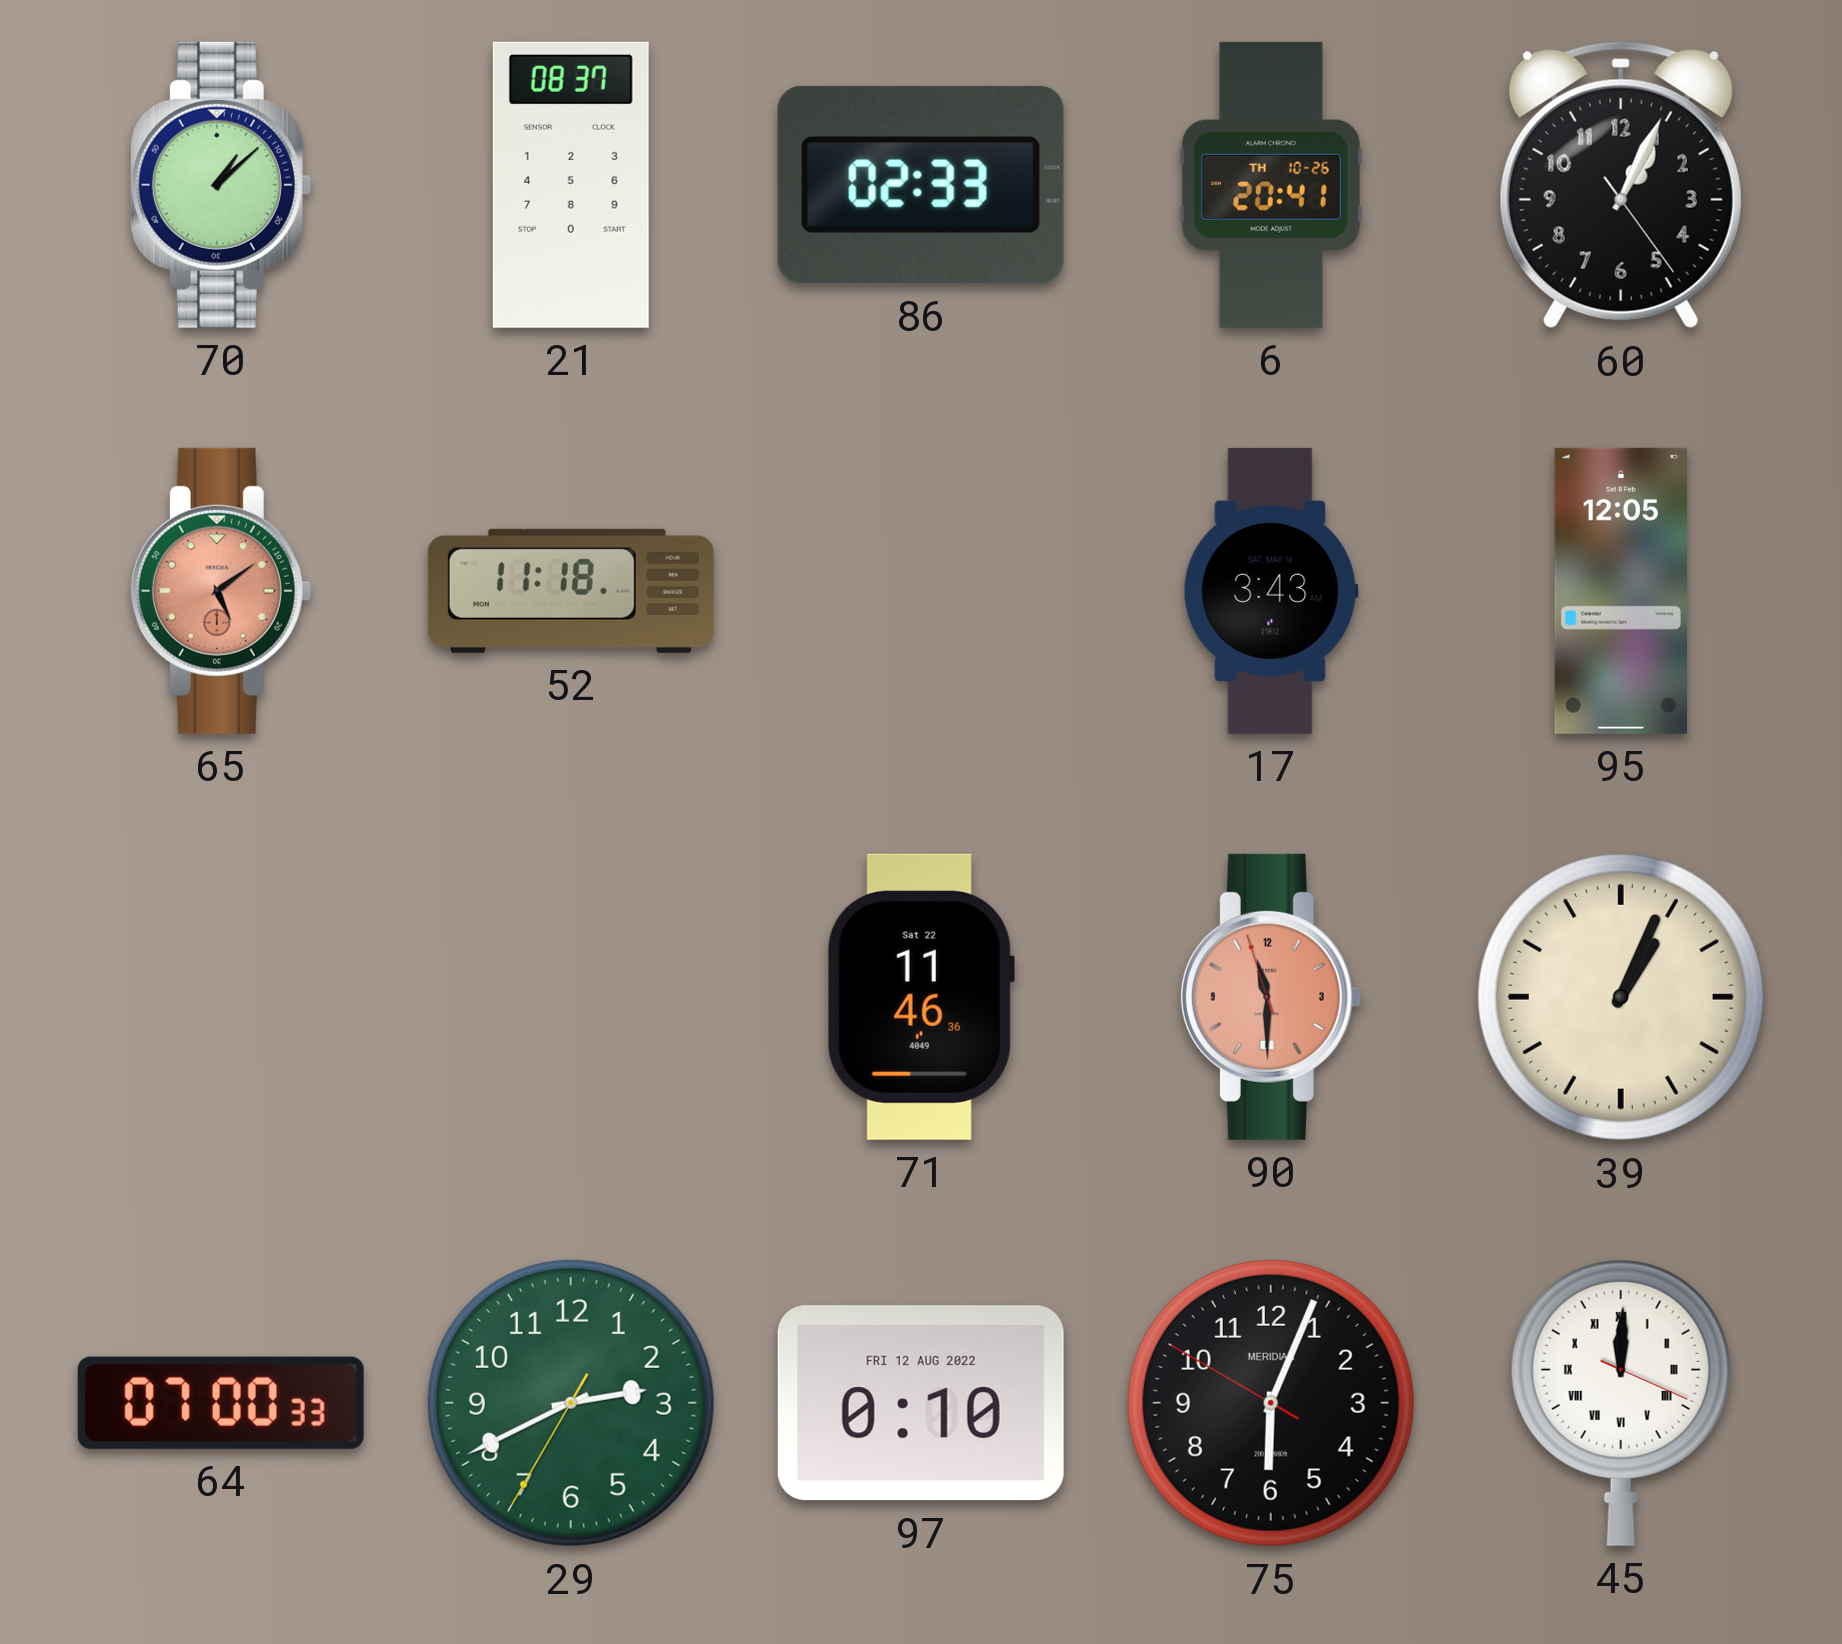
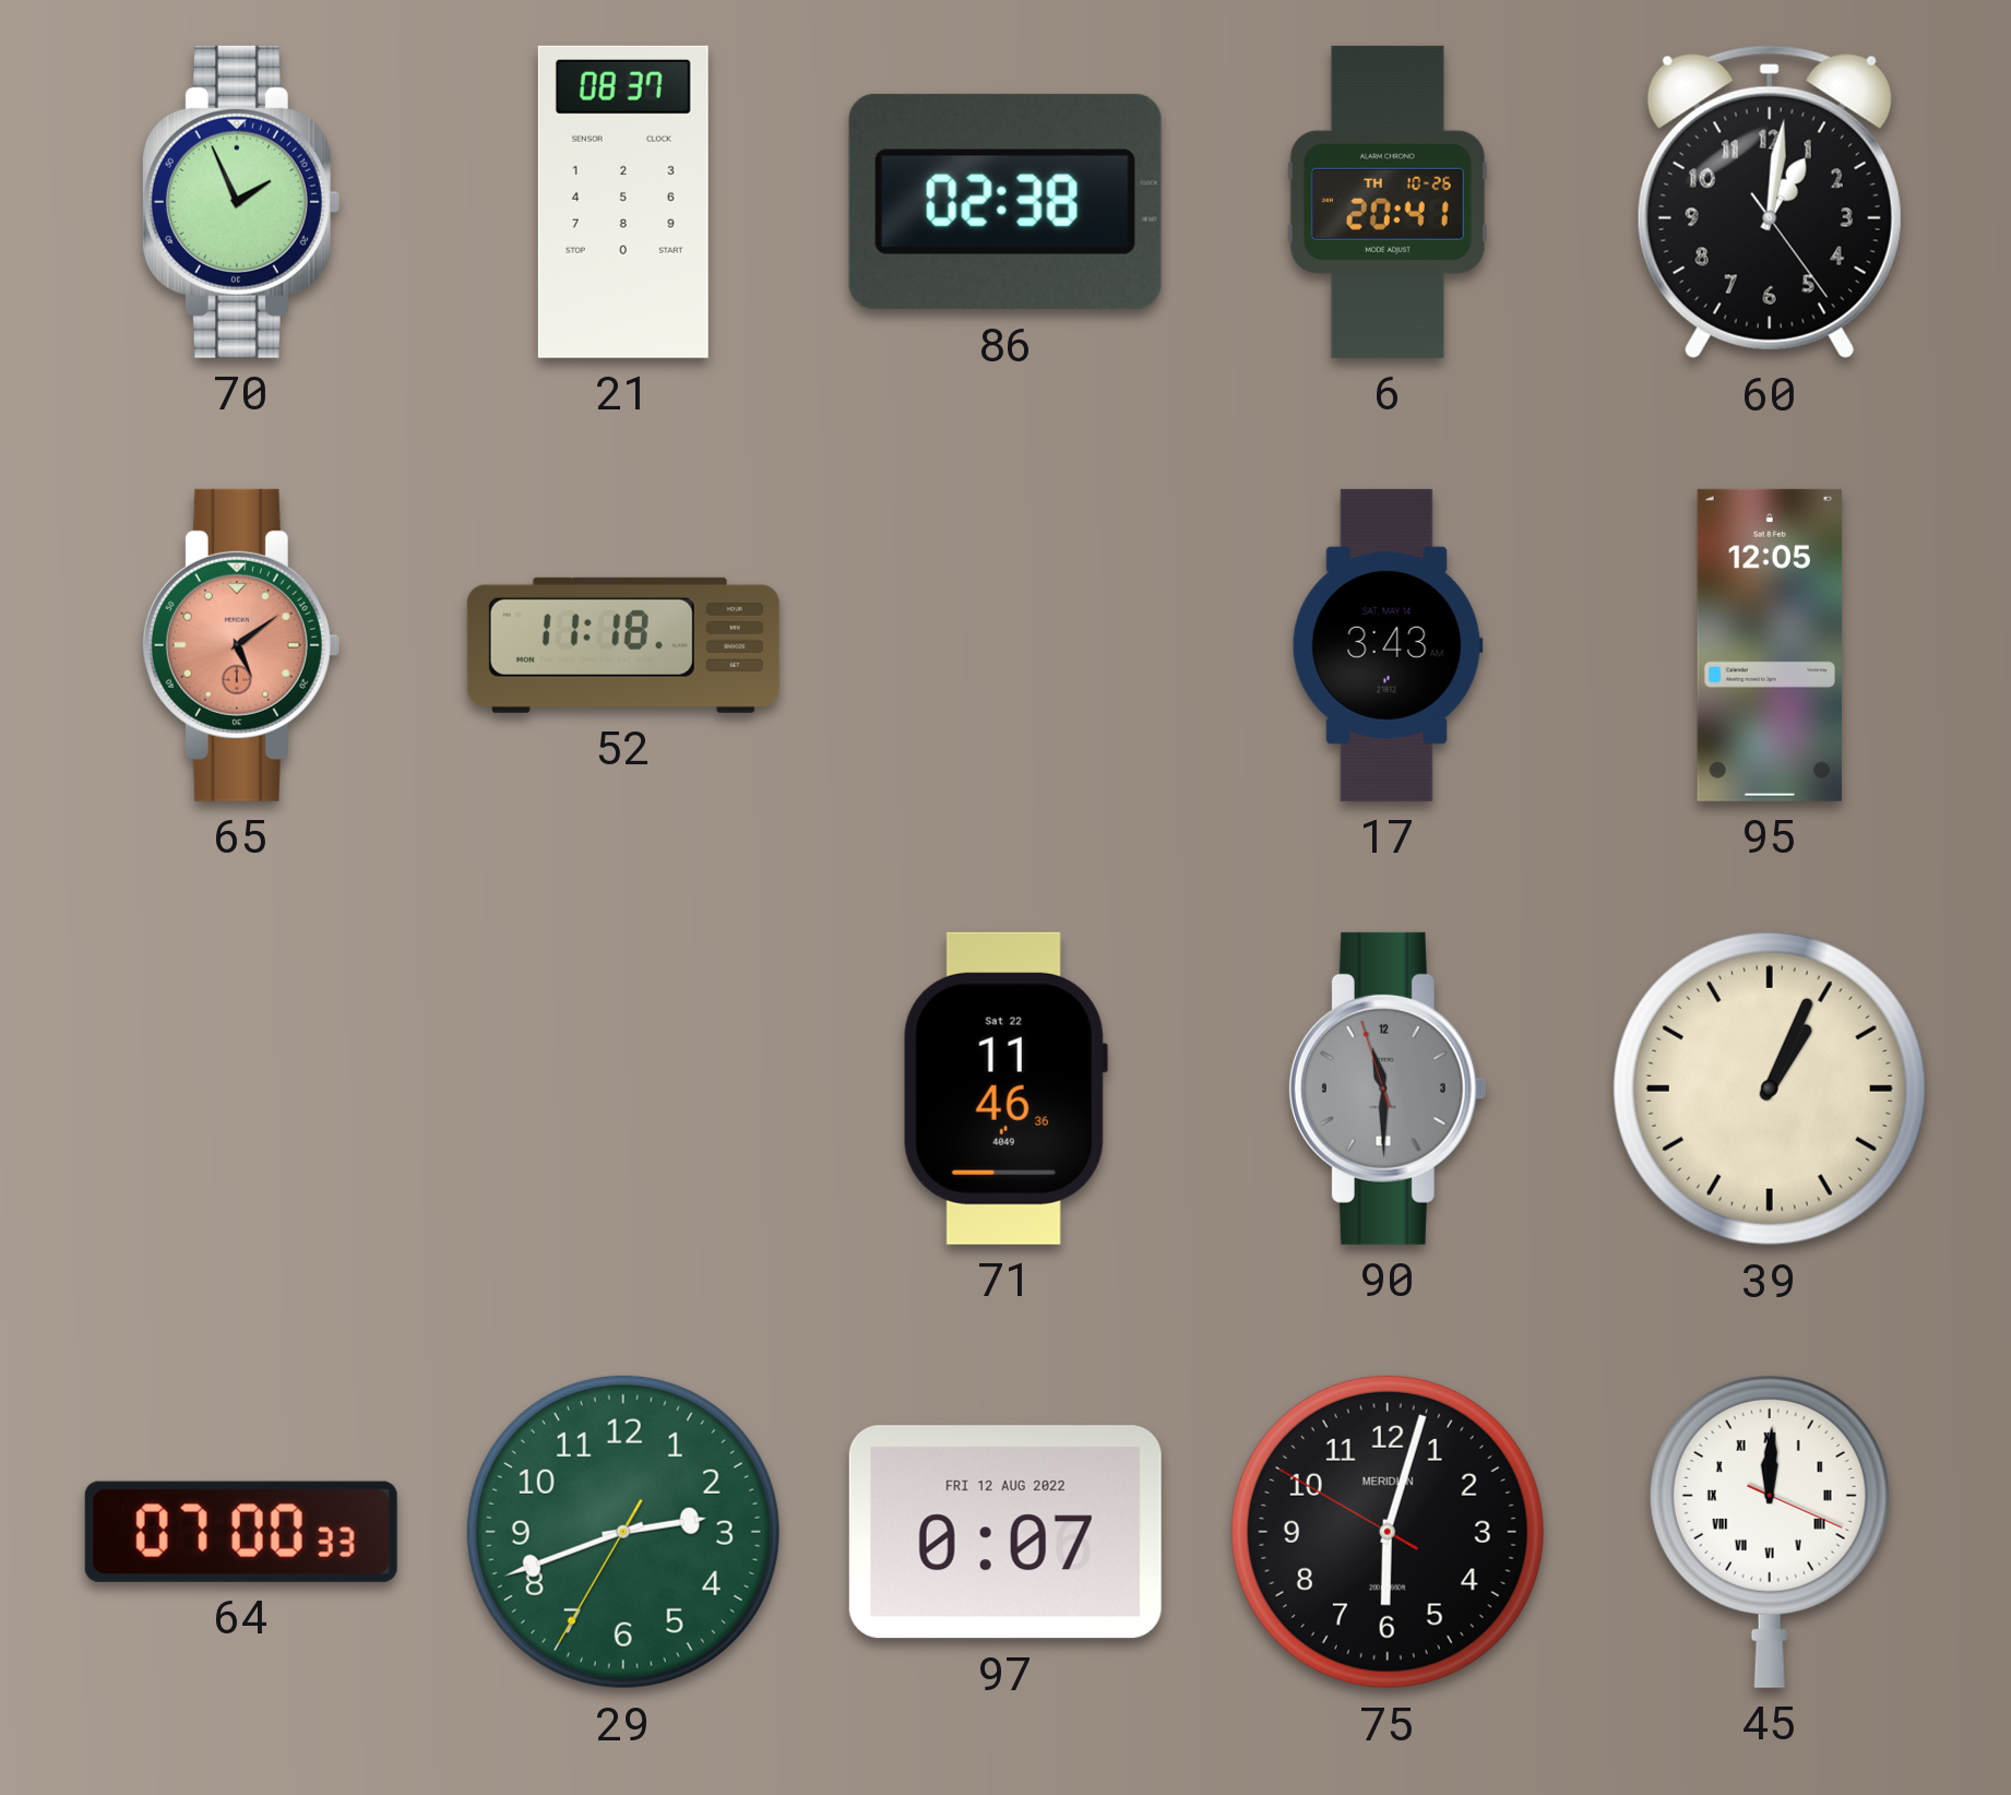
70: 1:08 -> 1:56
86: 02:33 -> 02:38
60: 1:04 -> 1:01
90 dial: salmon -> grey
29: 2:40 -> 2:41
97: 0:10 -> 0:07
75: 6:03 -> 6:02
